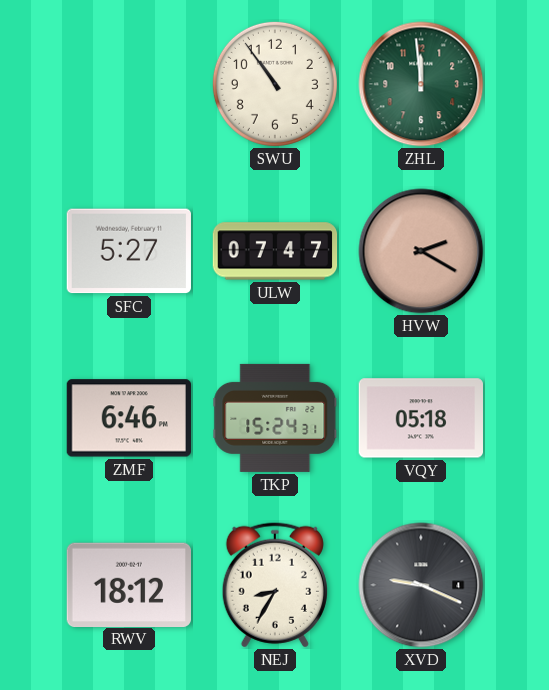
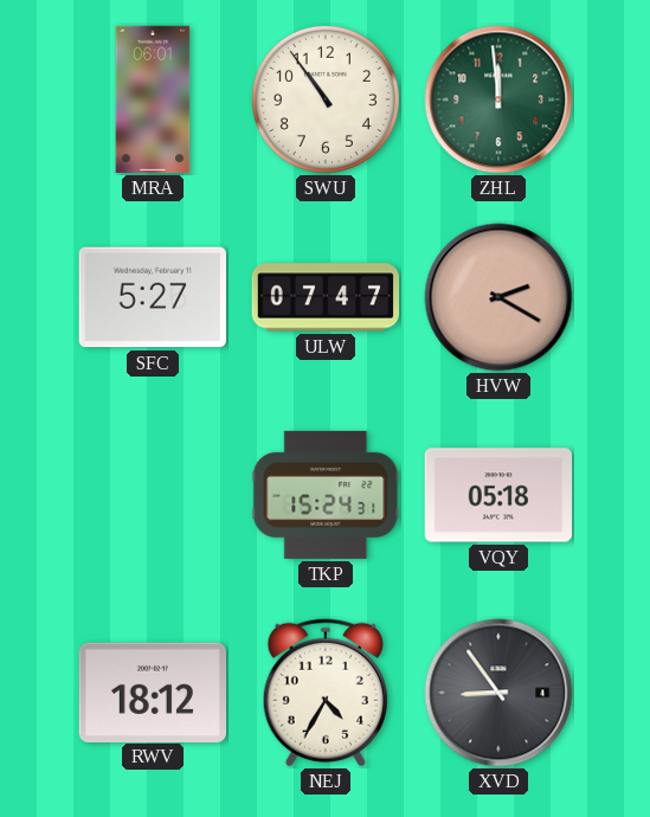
MRA: none -> 06:01
ZMF: 6:46 -> none
NEJ: 8:35 -> 4:35
XVD: 9:19 -> 8:54
